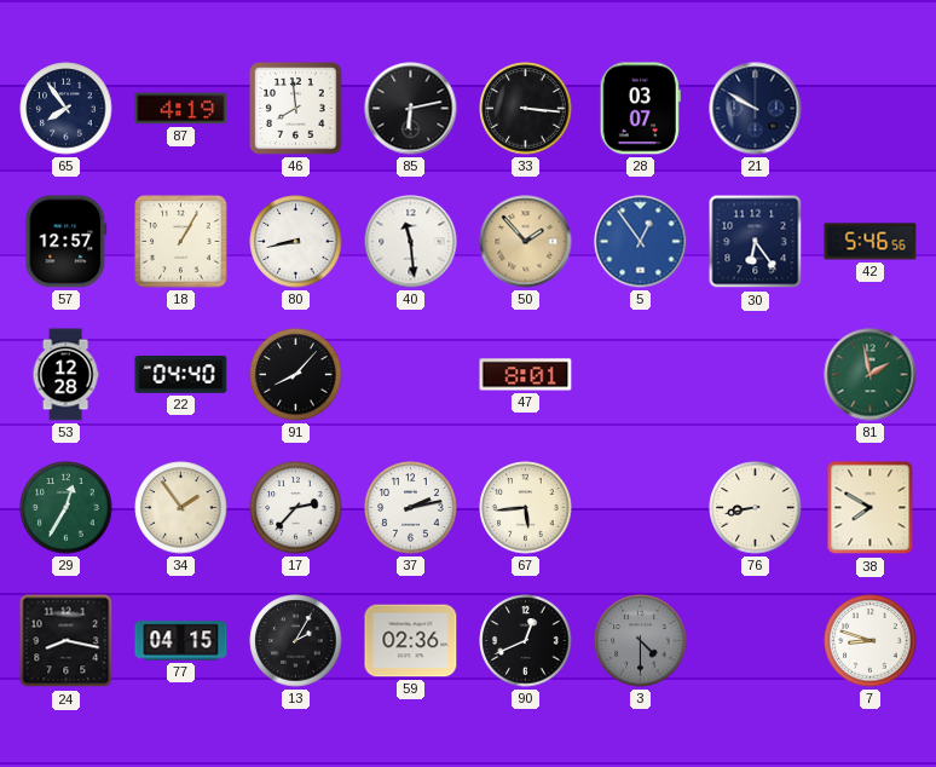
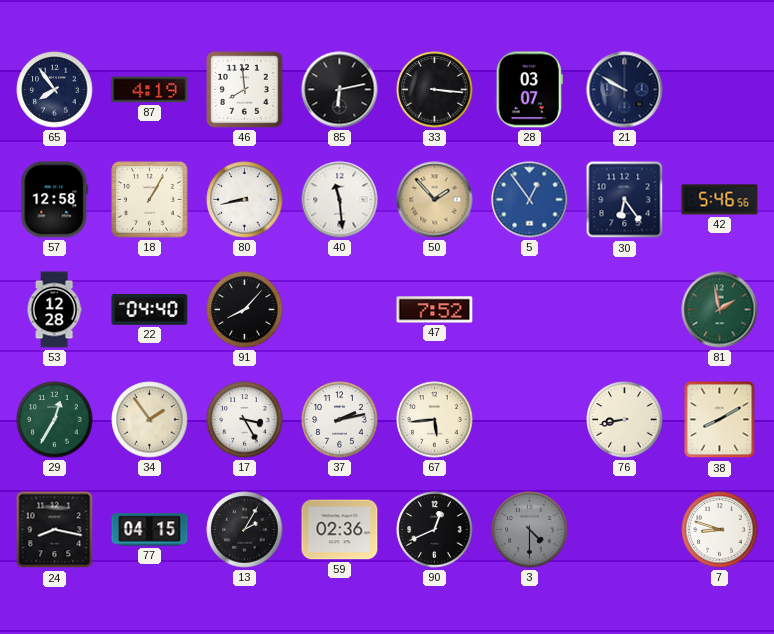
57: 12:57 -> 12:58
47: 8:01 -> 7:52
17: 2:37 -> 3:25
38: 7:50 -> 8:10
